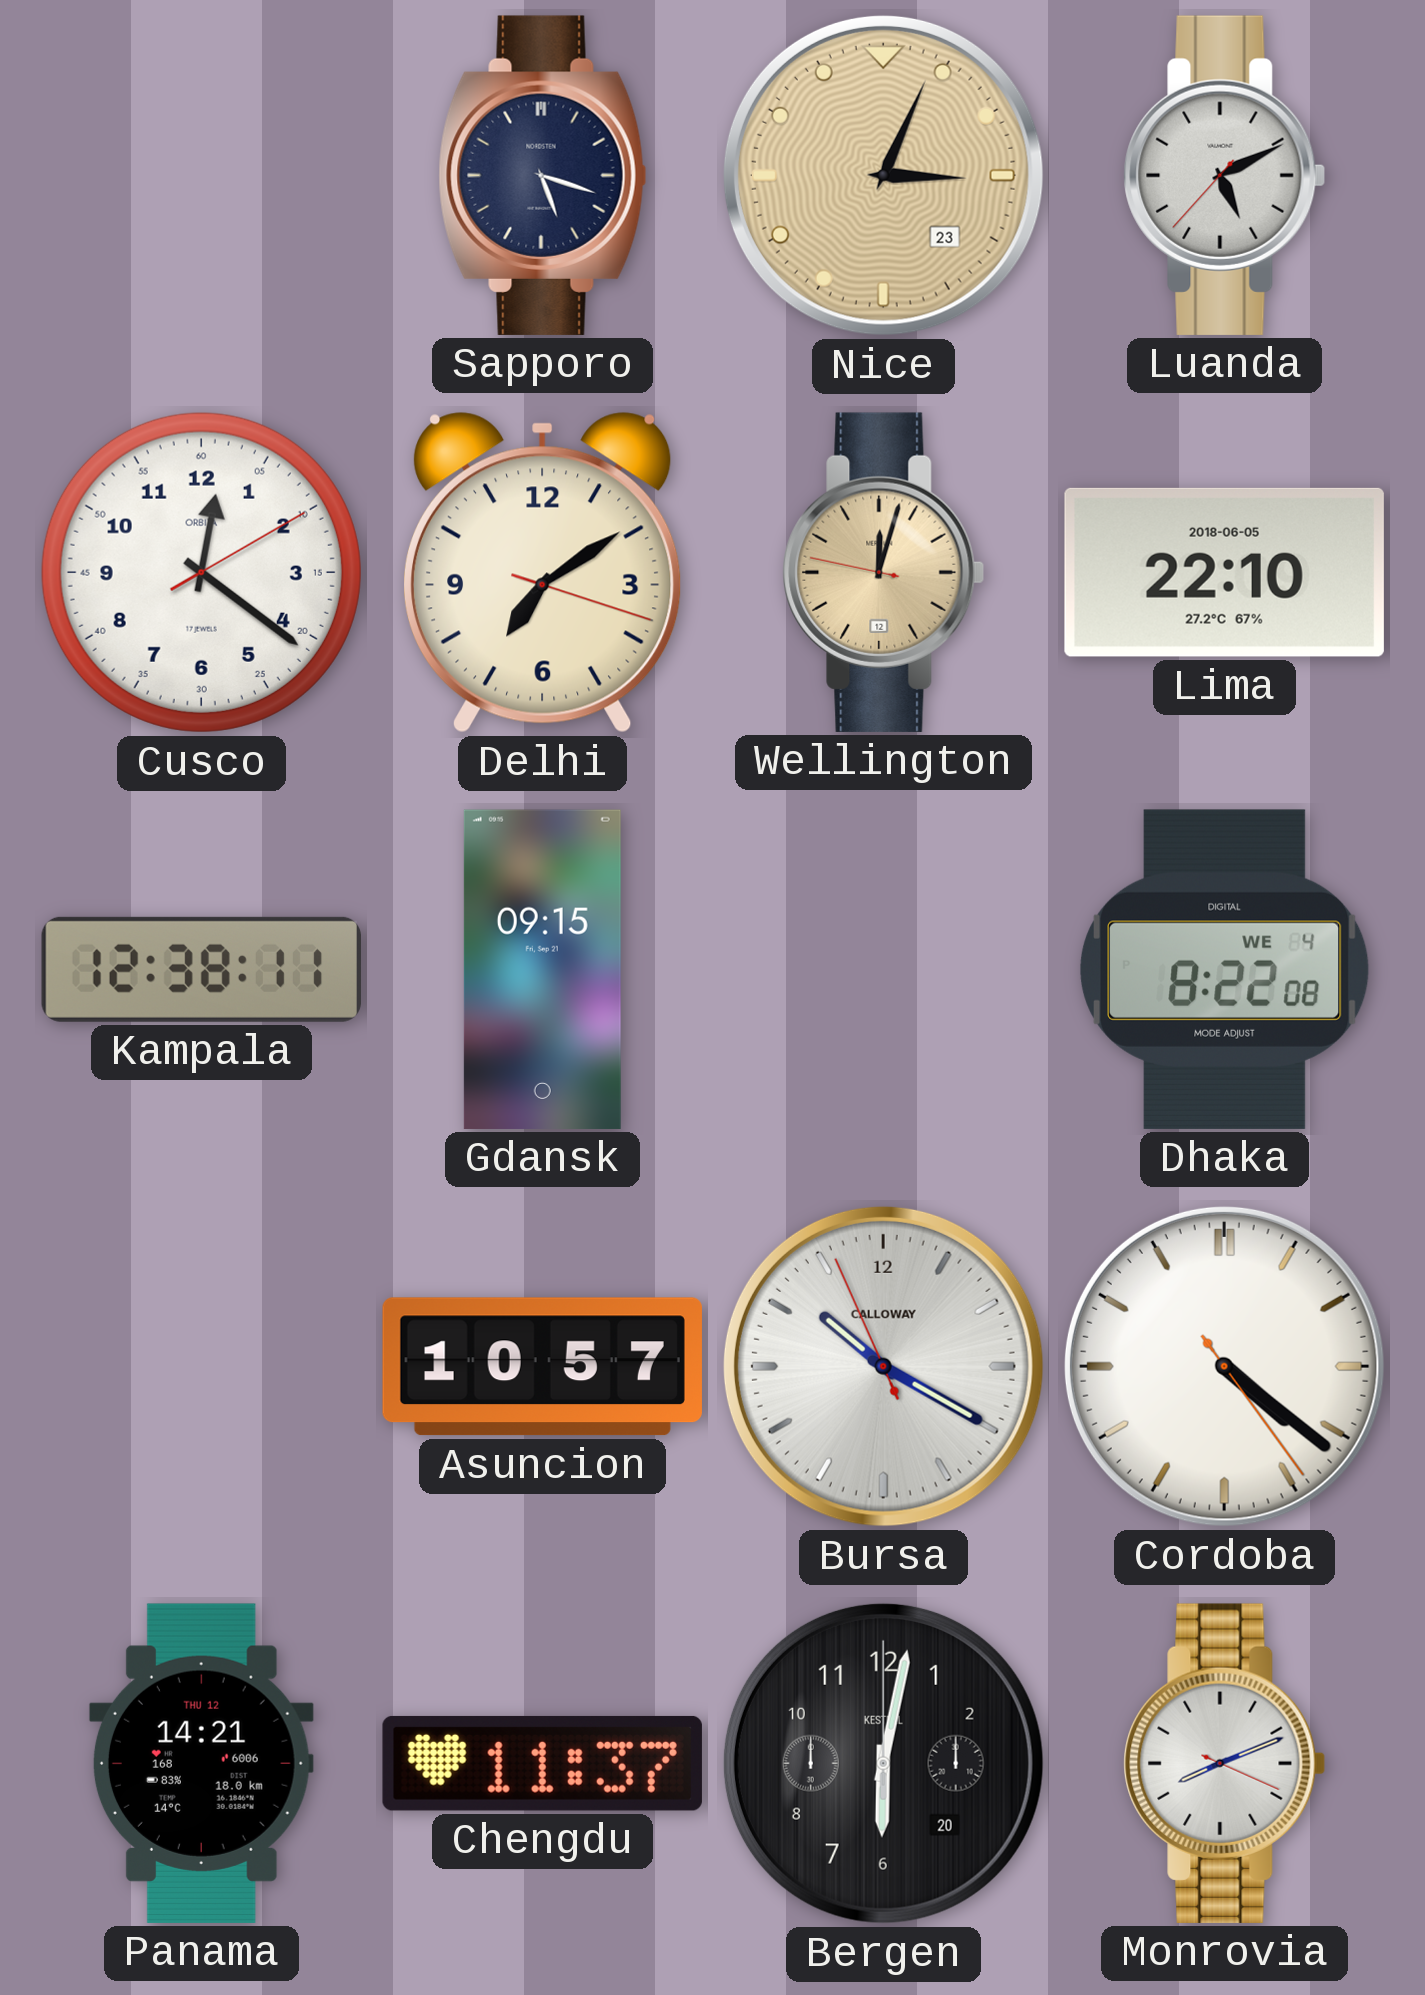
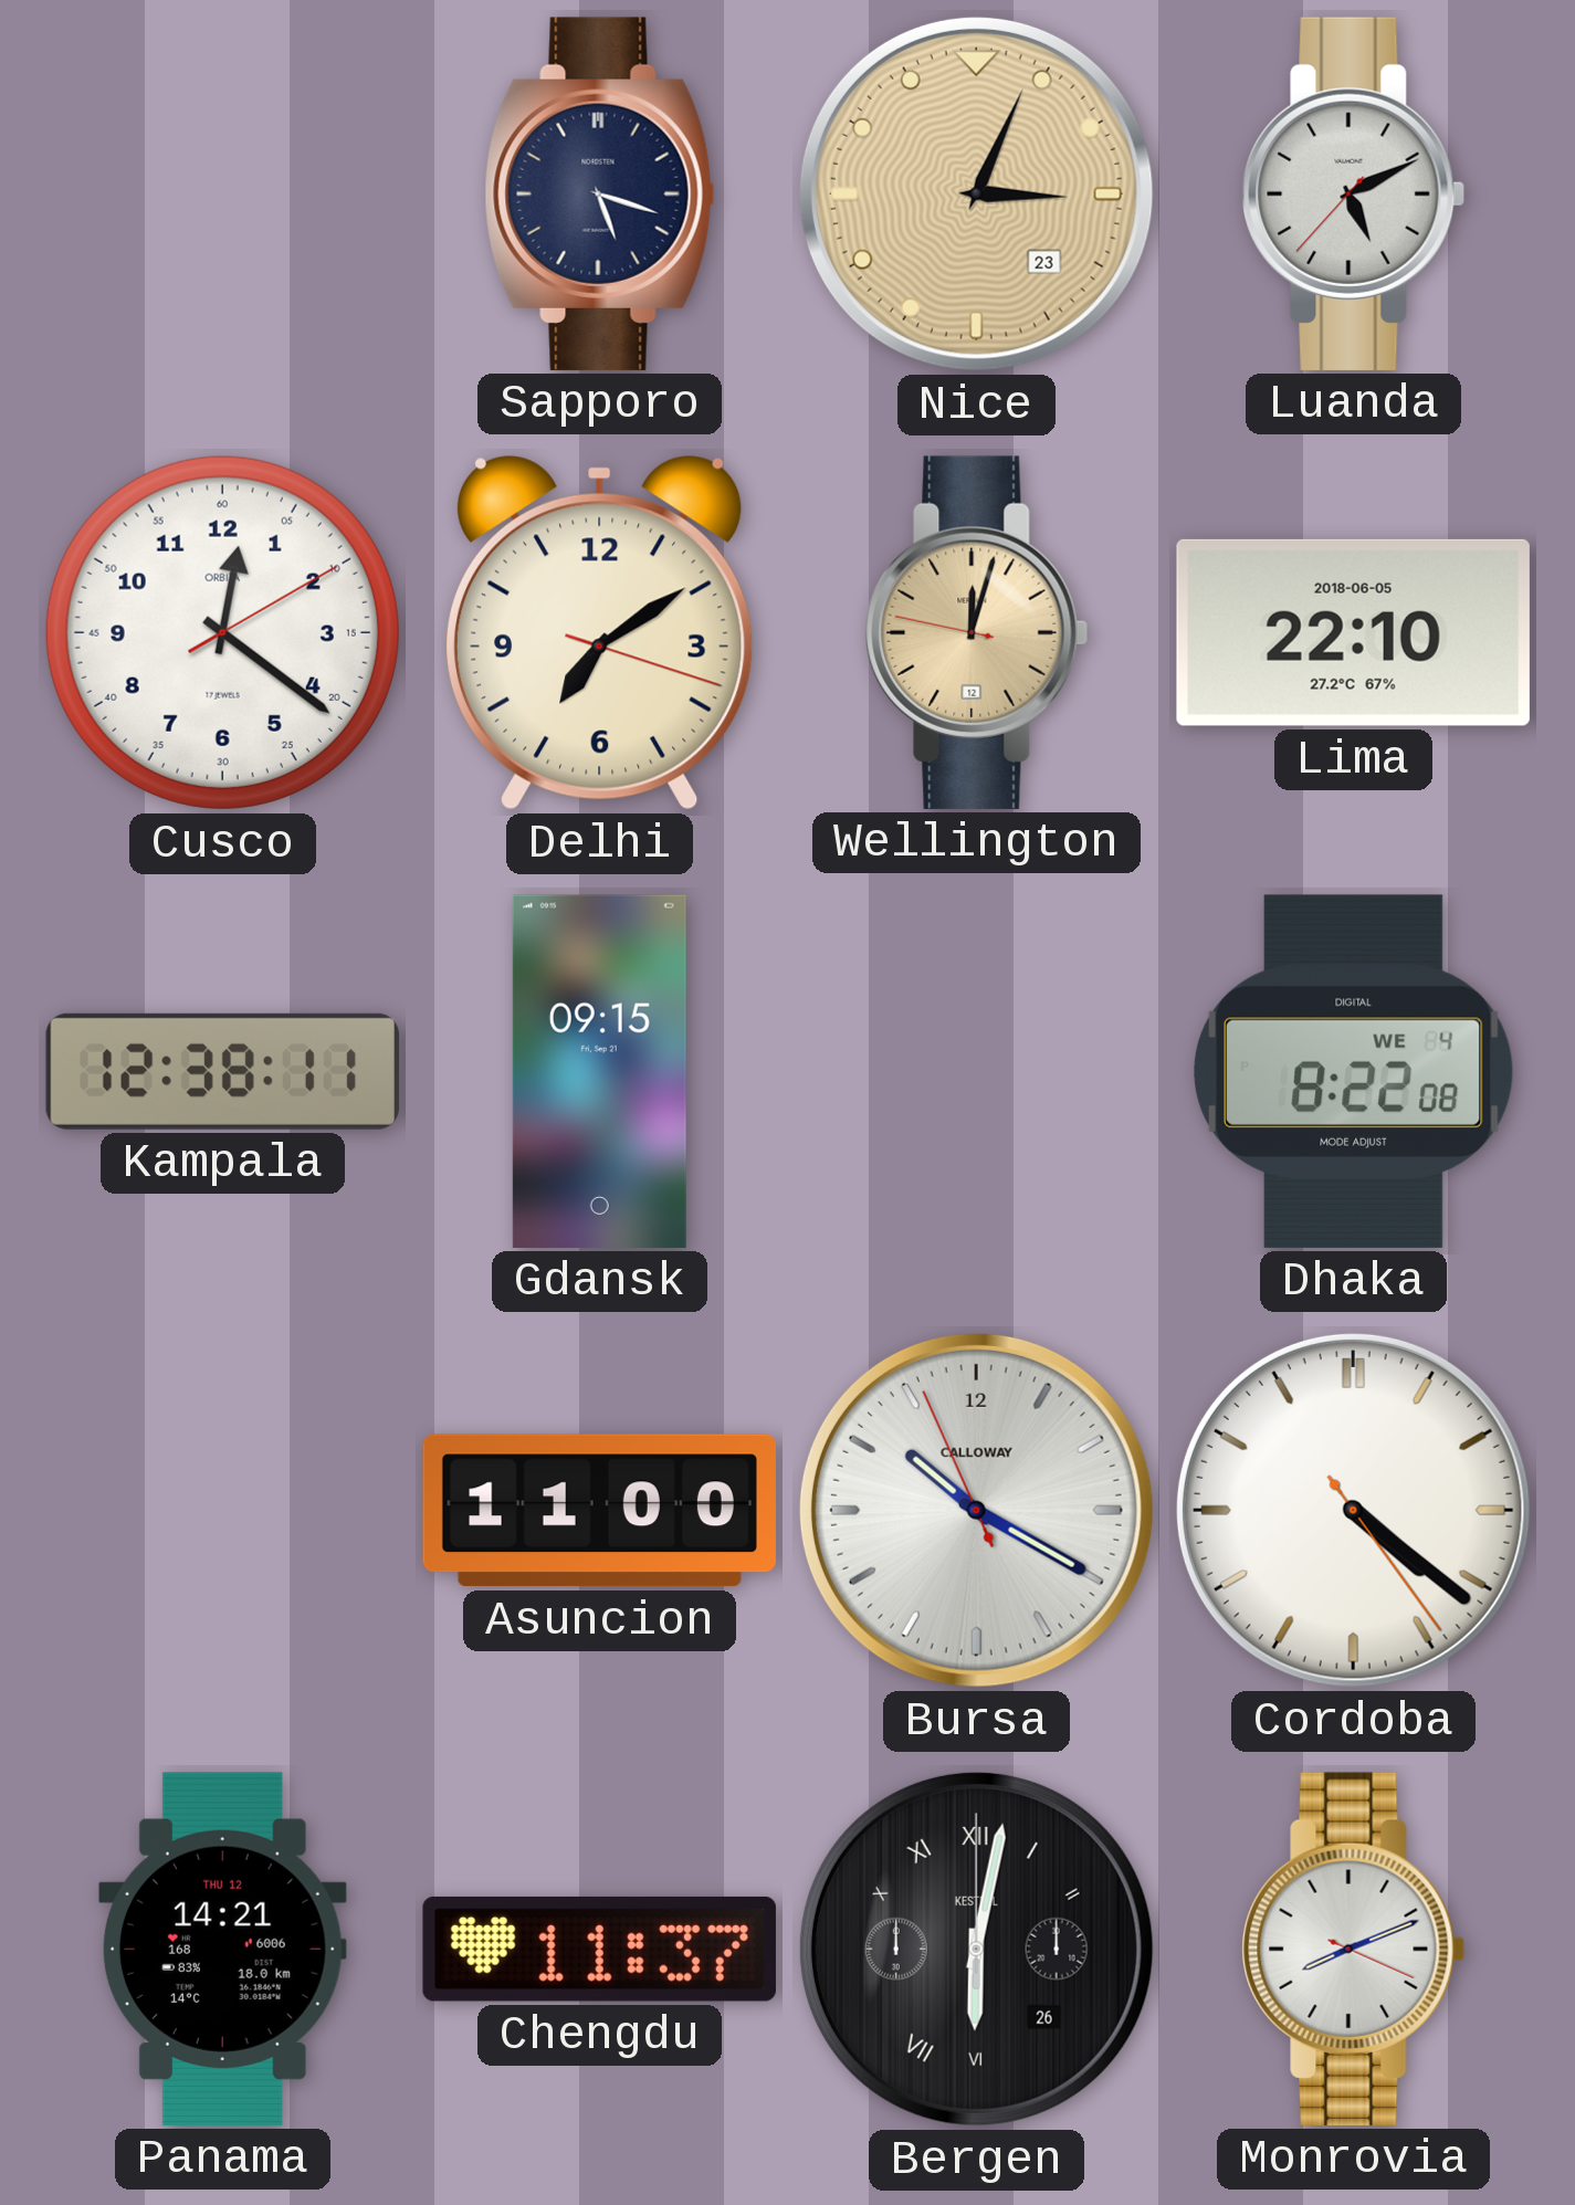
Asuncion: 10:57 -> 11:00
Bergen date: 20 -> 26
Bergen numerals: Arabic -> Roman
